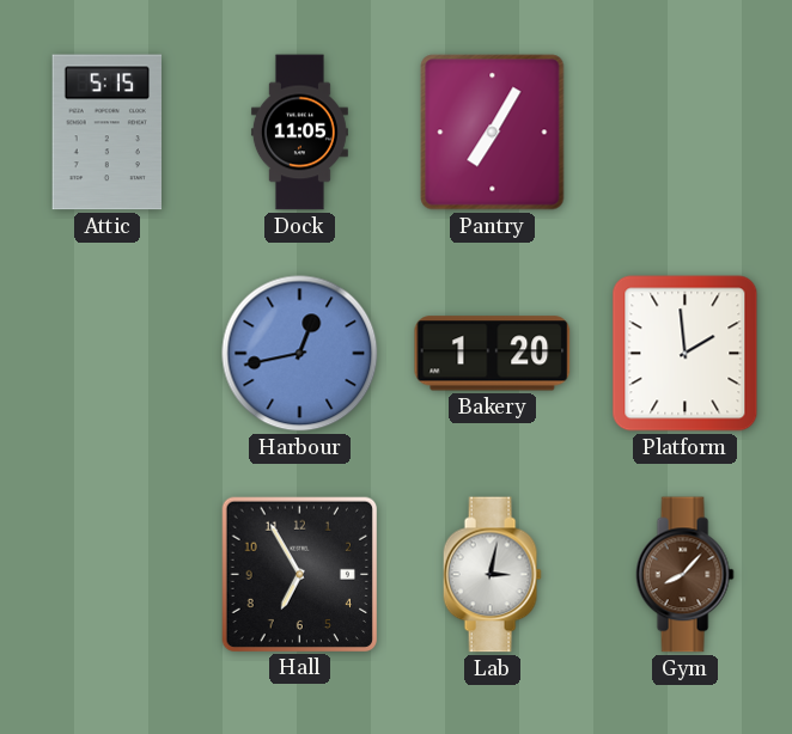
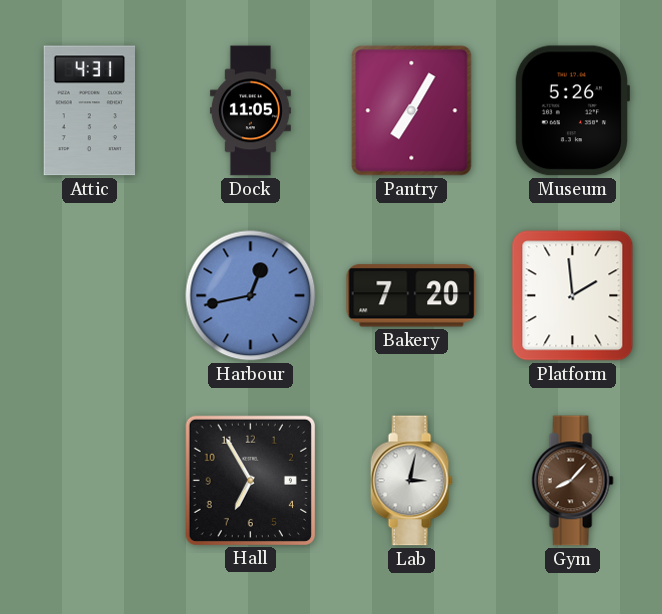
Attic: 5:15 -> 4:31
Museum: none -> 5:26
Bakery: 1:20 -> 7:20
